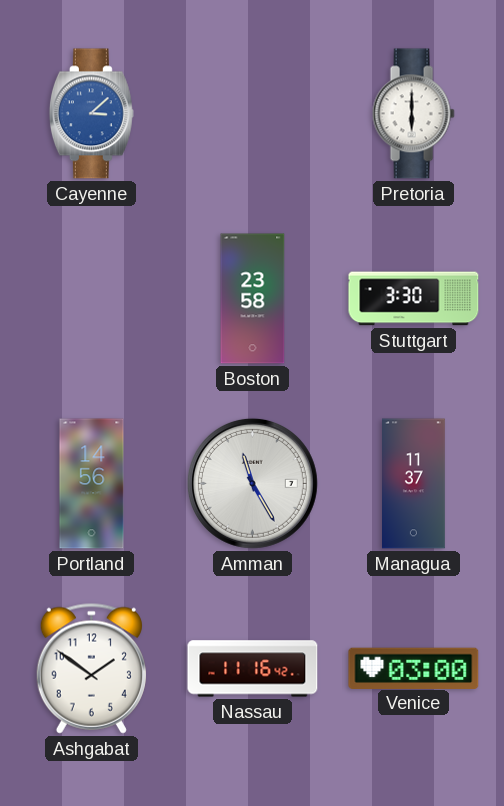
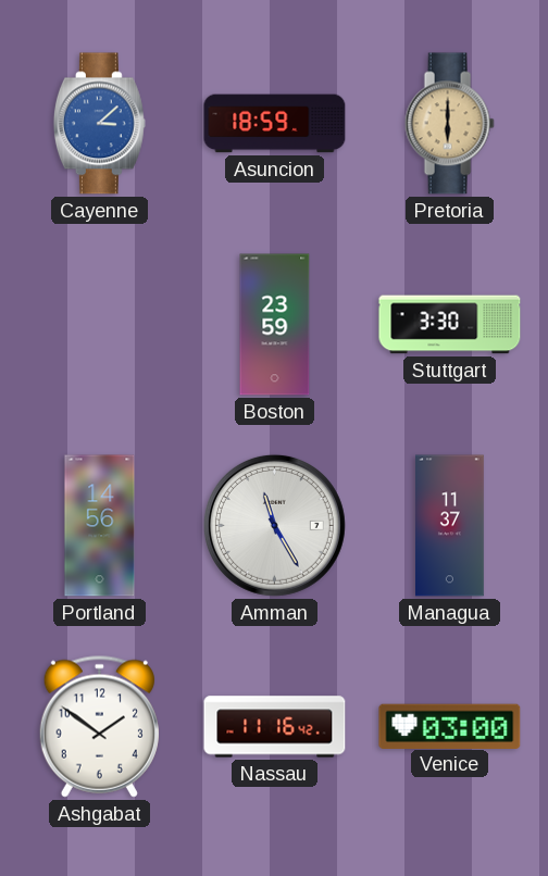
Asuncion: none -> 18:59
Pretoria dial: white -> champagne
Boston: 23:58 -> 23:59
